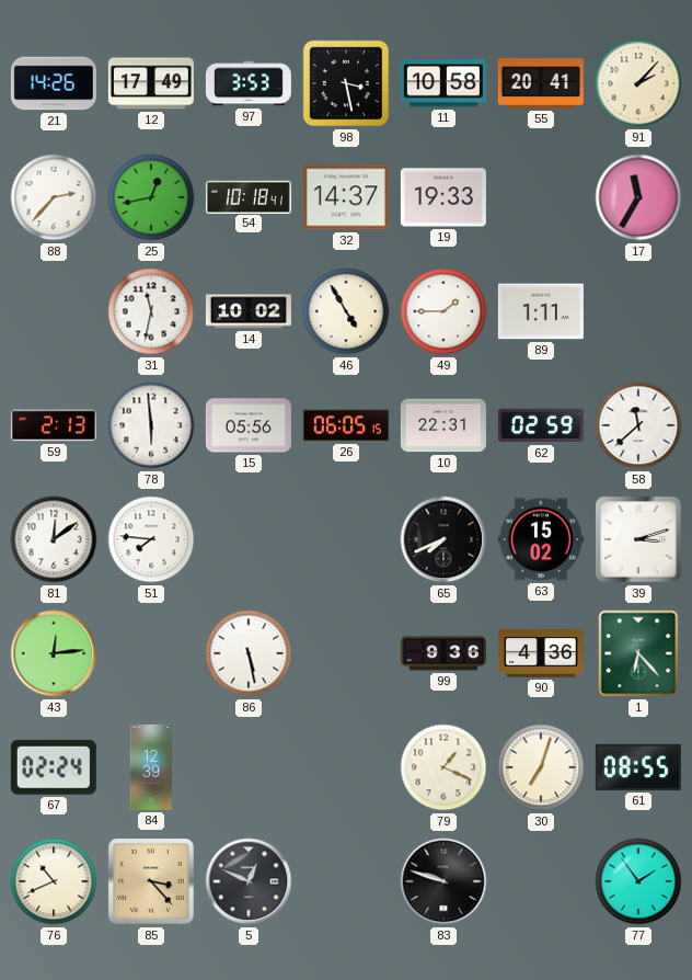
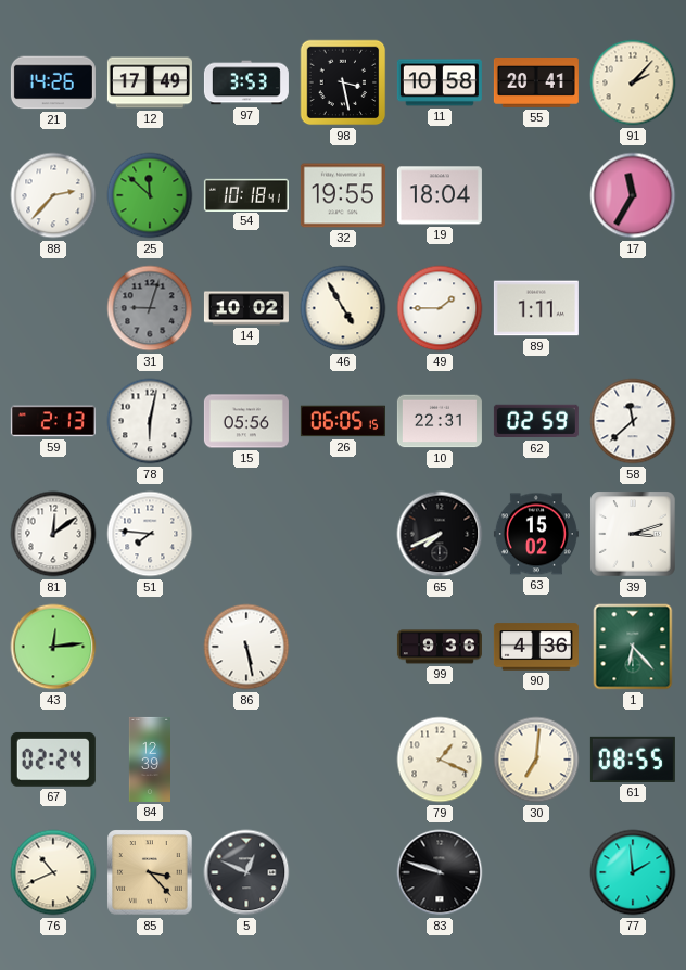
25: 12:43 -> 11:52
32: 14:37 -> 19:55
19: 19:33 -> 18:04
31: 11:32 -> 9:03
31 dial: white -> grey
78: 5:59 -> 6:02
30: 7:03 -> 7:01
77: 1:54 -> 1:59
